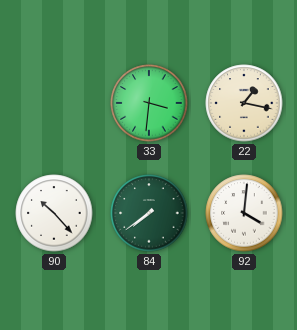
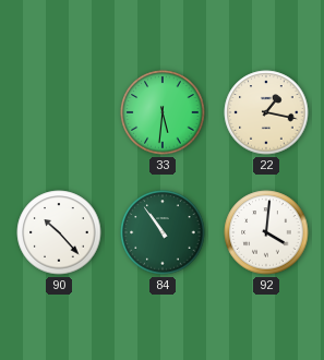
33: 3:31 -> 5:31
84: 7:39 -> 10:54
